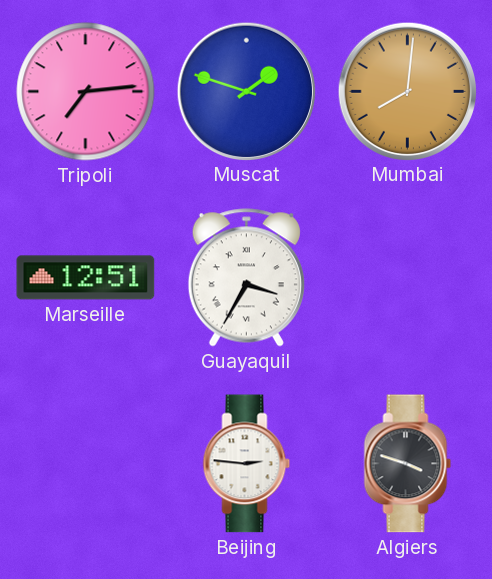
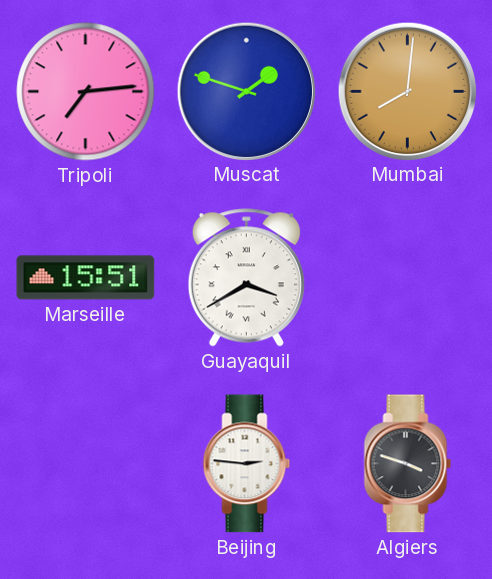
Marseille: 12:51 -> 15:51
Guayaquil: 3:35 -> 3:40
